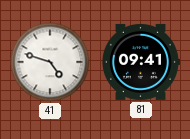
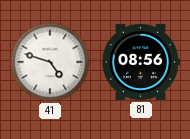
81: 09:41 -> 08:56
